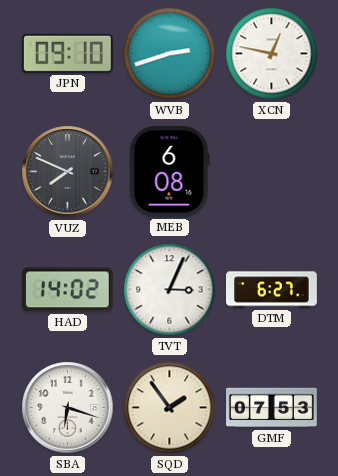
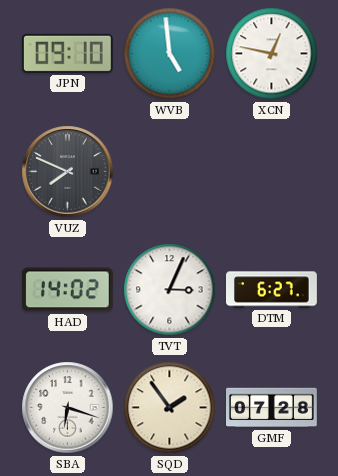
WVB: 2:42 -> 4:59
MEB: 6:08 -> none
GMF: 07:53 -> 07:28
